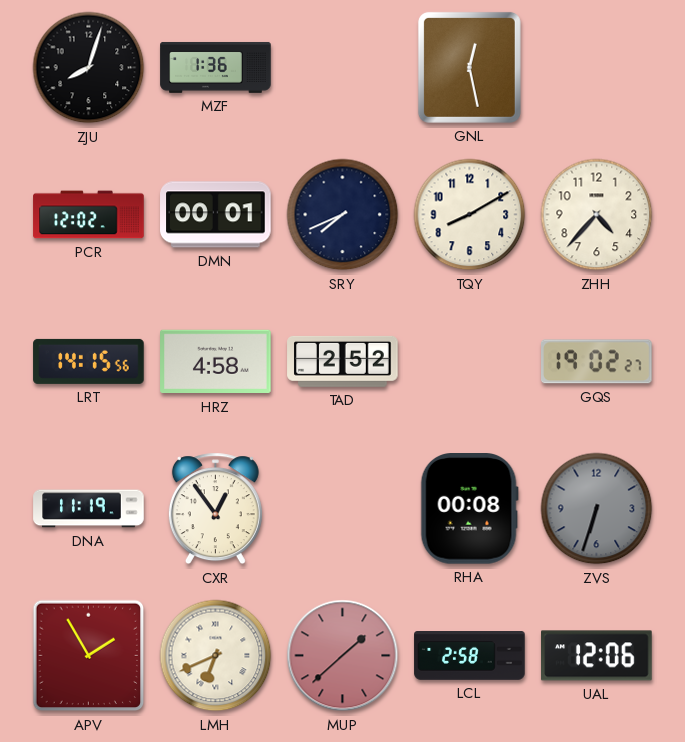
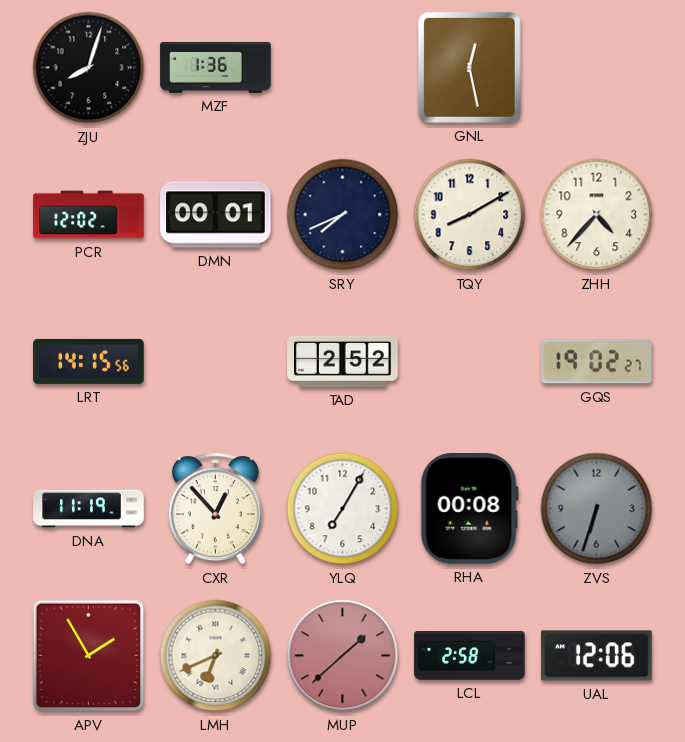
HRZ: 4:58 -> none
CXR: 12:54 -> 12:53
YLQ: none -> 7:05
